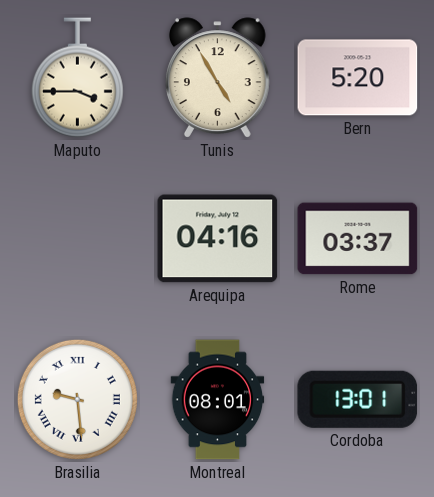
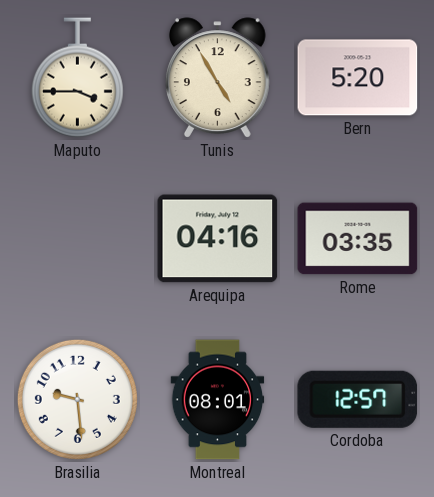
Rome: 03:37 -> 03:35
Brasilia numerals: Roman -> Arabic
Cordoba: 13:01 -> 12:57
